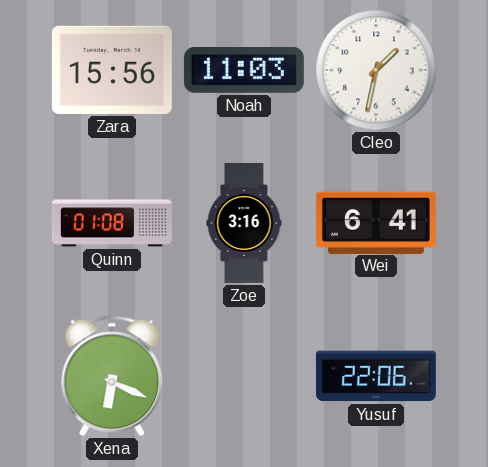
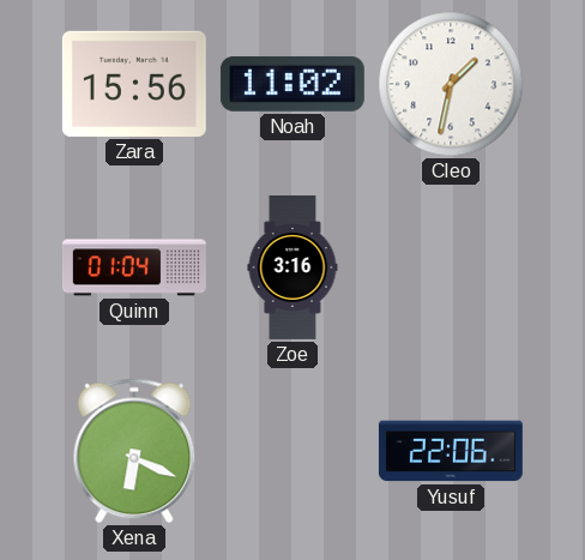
Noah: 11:03 -> 11:02
Quinn: 01:08 -> 01:04
Wei: 6:41 -> none
